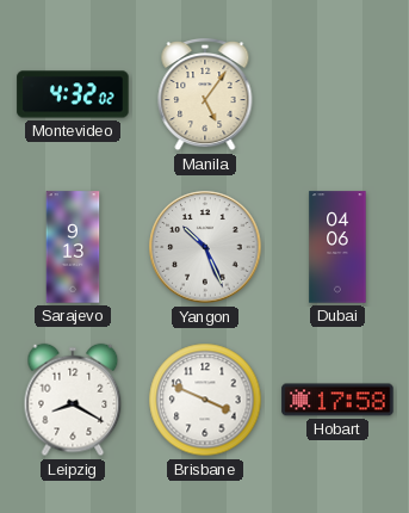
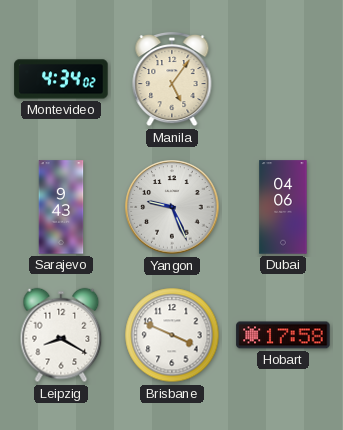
Montevideo: 4:32 -> 4:34
Sarajevo: 9:13 -> 9:43
Yangon: 10:26 -> 9:26
